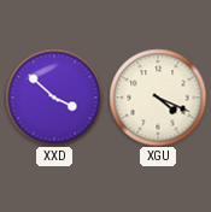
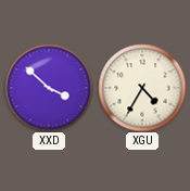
XGU: 4:19 -> 4:35
